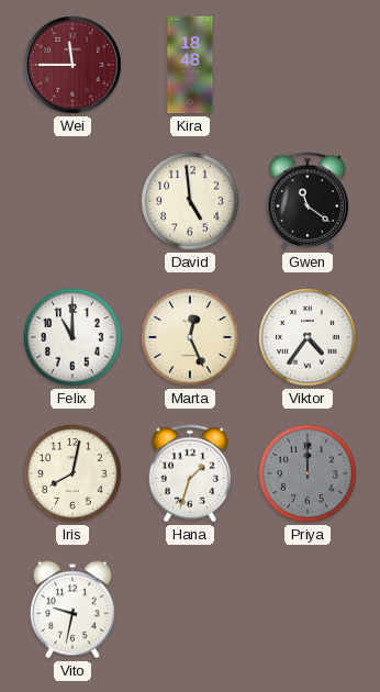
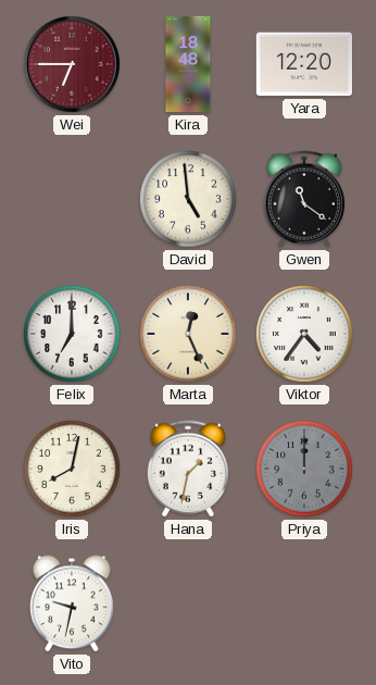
Wei: 11:45 -> 6:45
Yara: none -> 12:20
Felix: 11:00 -> 7:00
Hana: 1:33 -> 1:32
